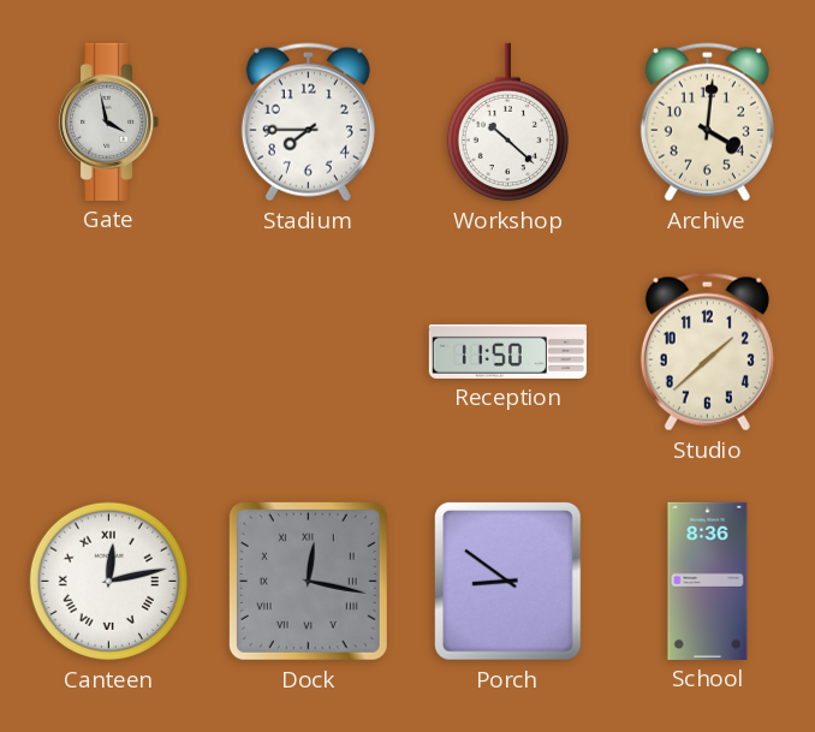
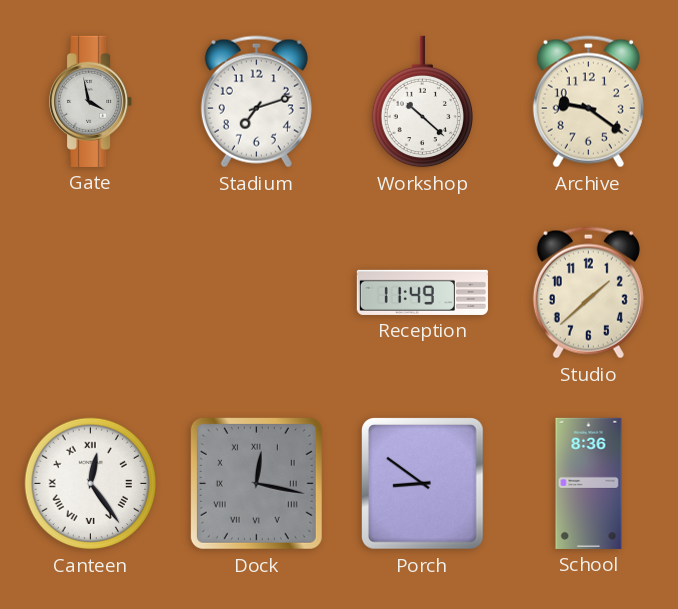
Stadium: 7:45 -> 7:12
Archive: 4:01 -> 9:21
Reception: 11:50 -> 11:49
Canteen: 12:13 -> 12:24
